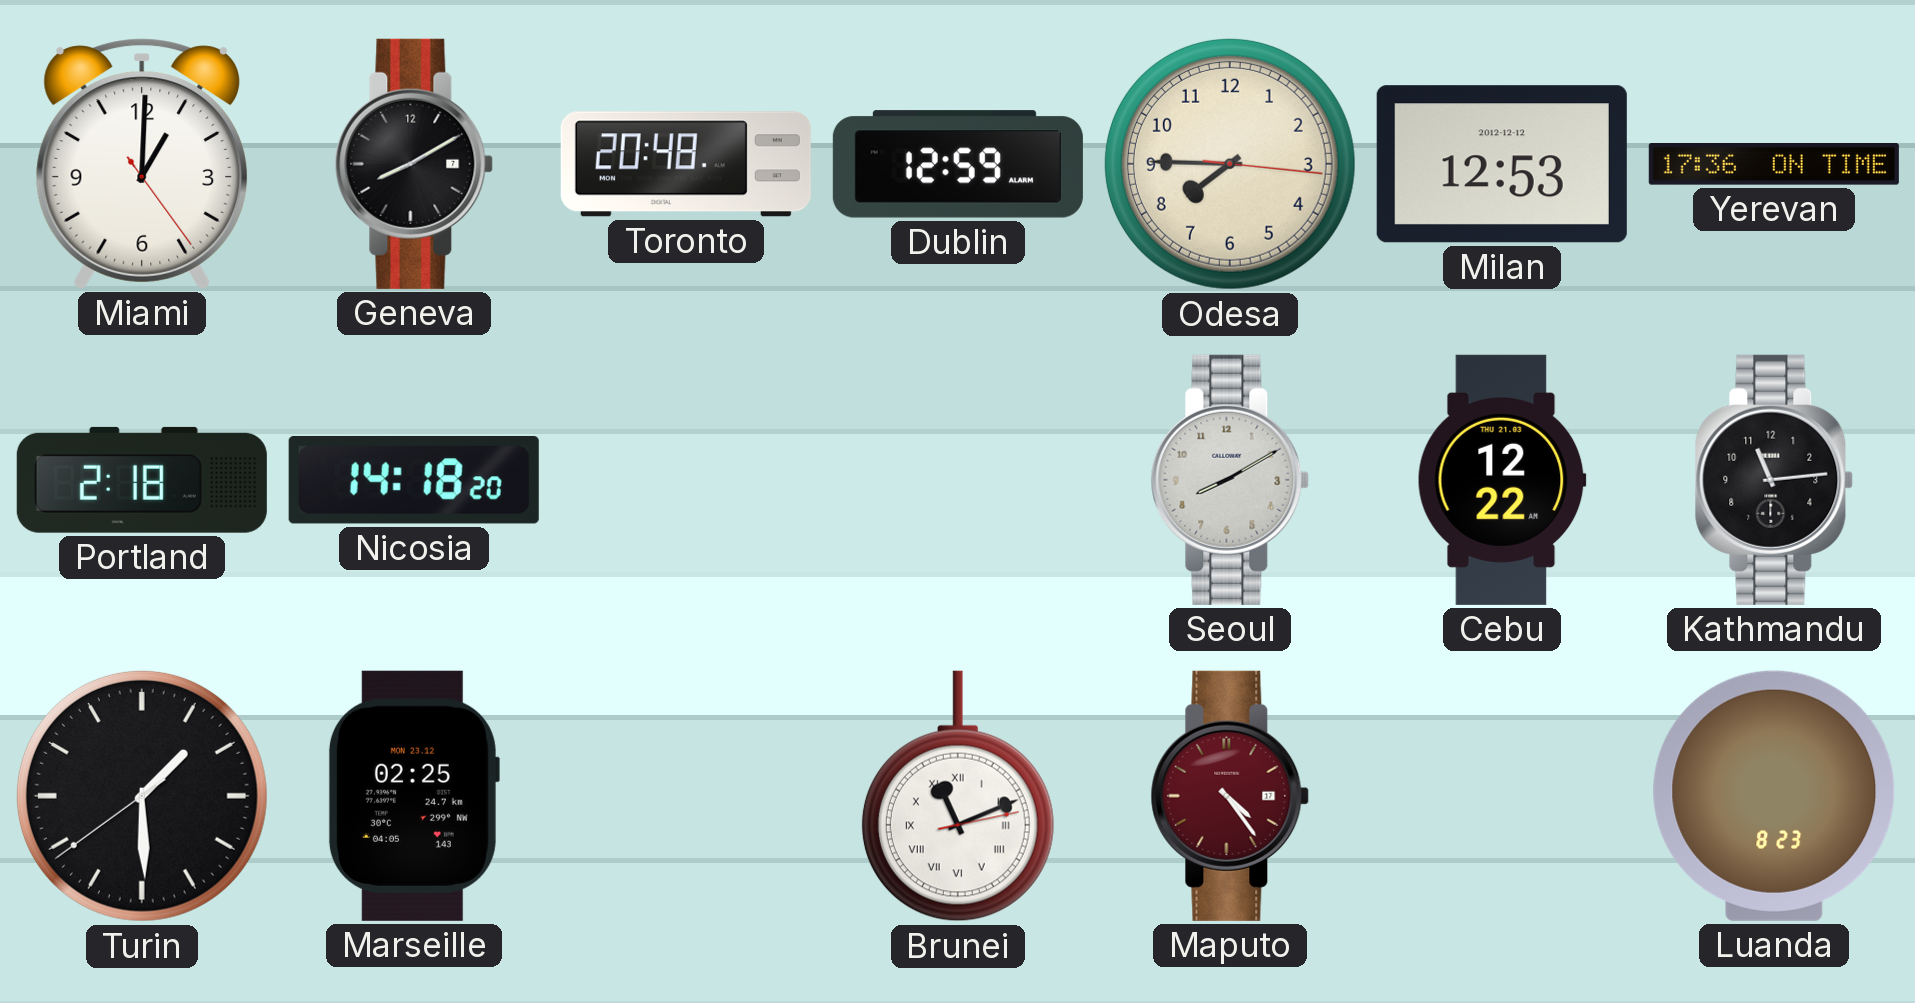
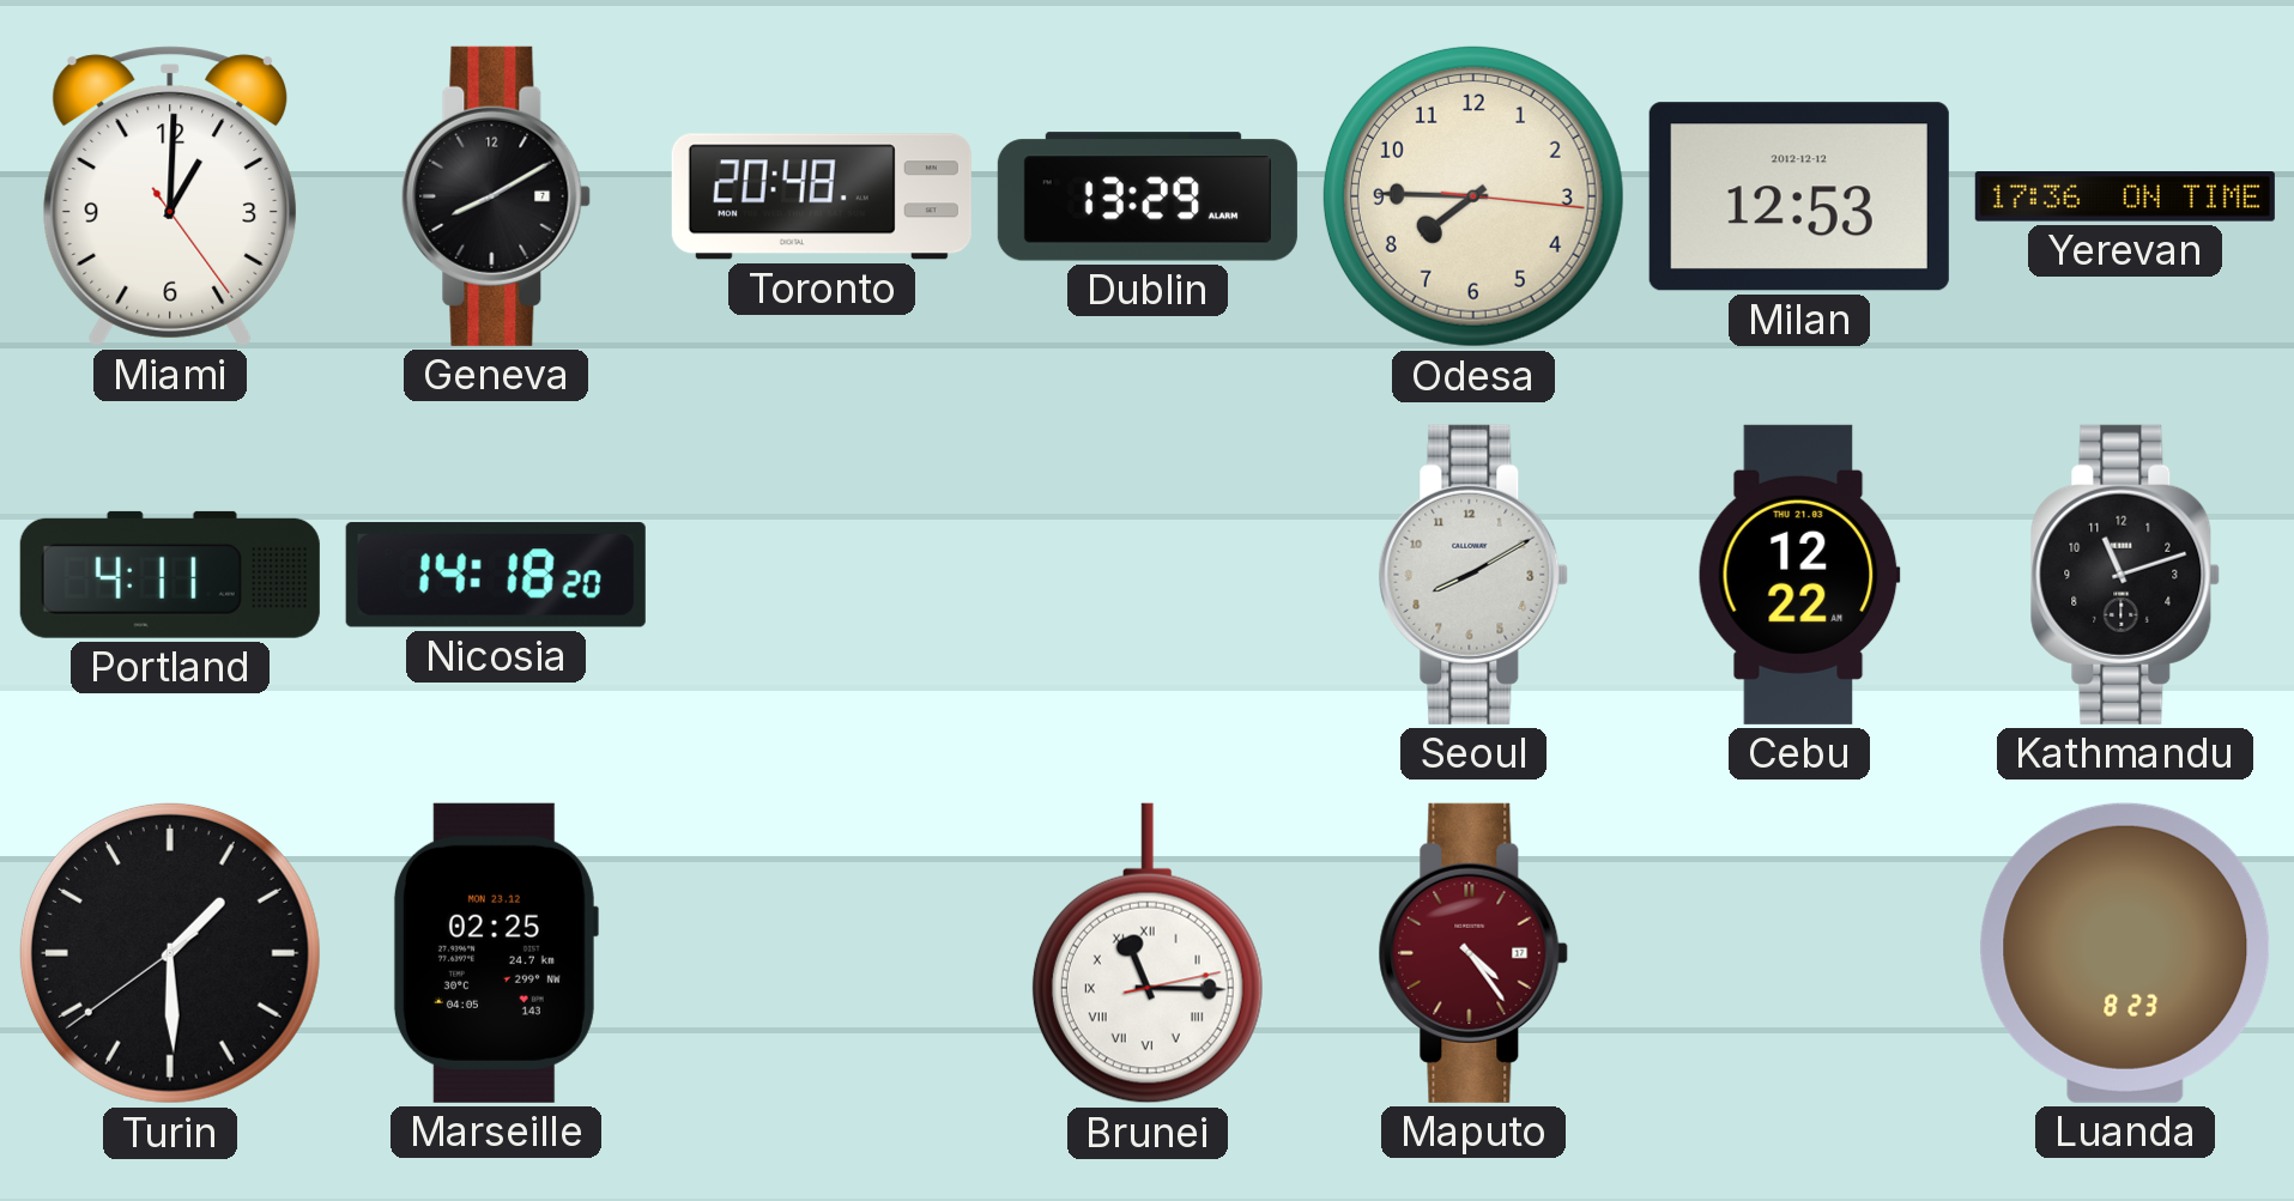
Dublin: 12:59 -> 13:29
Portland: 2:18 -> 4:11
Kathmandu: 11:14 -> 11:12
Brunei: 11:11 -> 11:15
